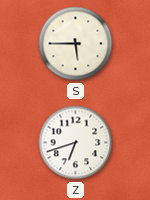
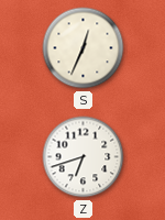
S: 5:45 -> 12:34
